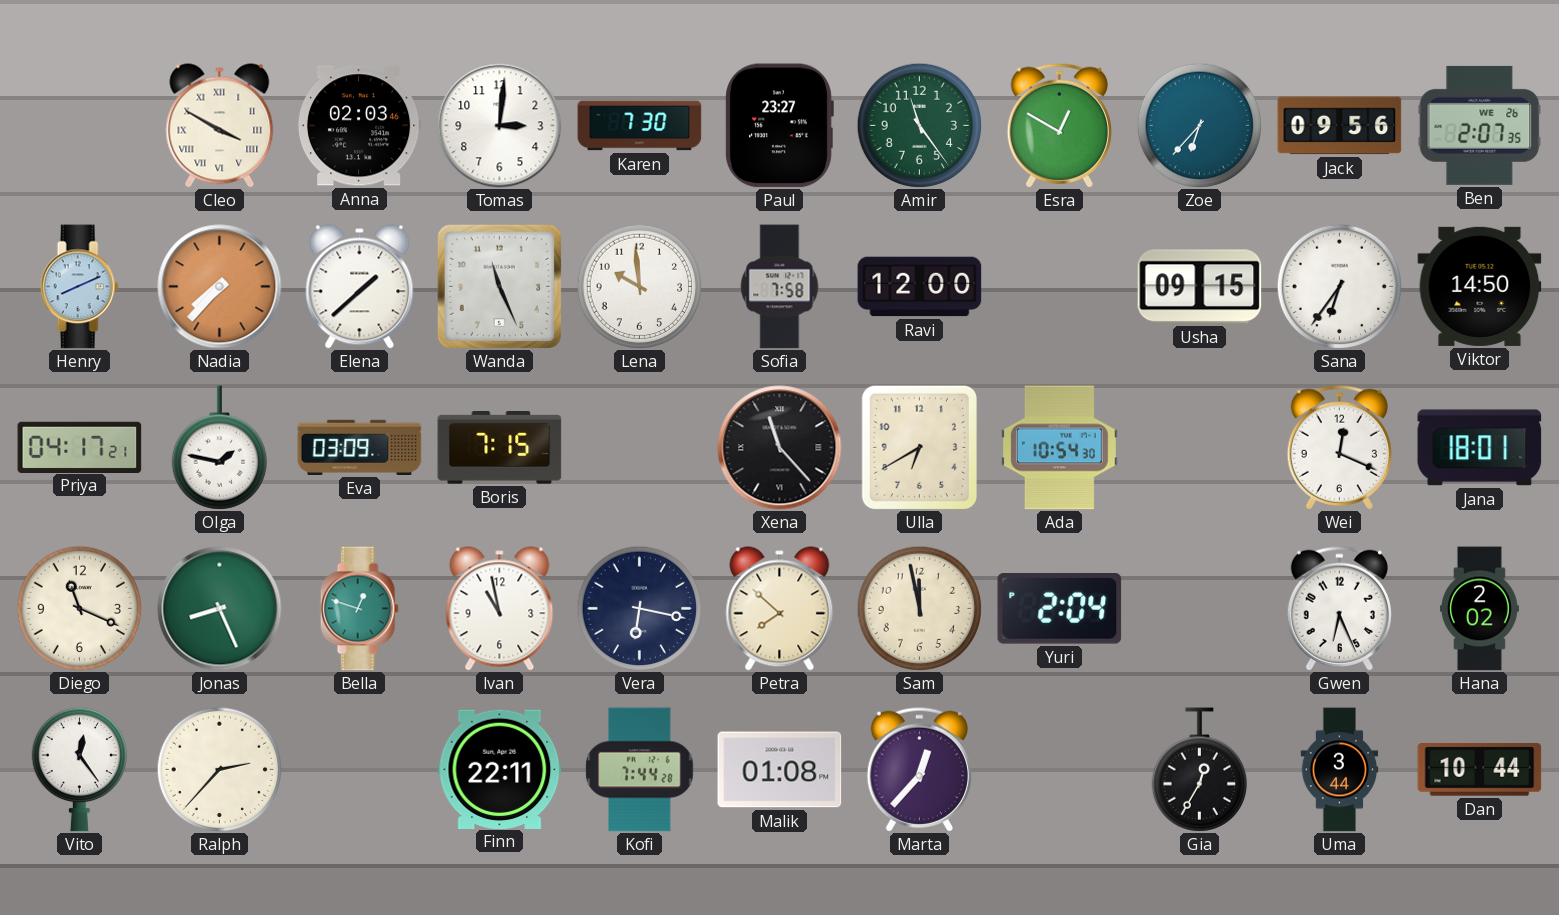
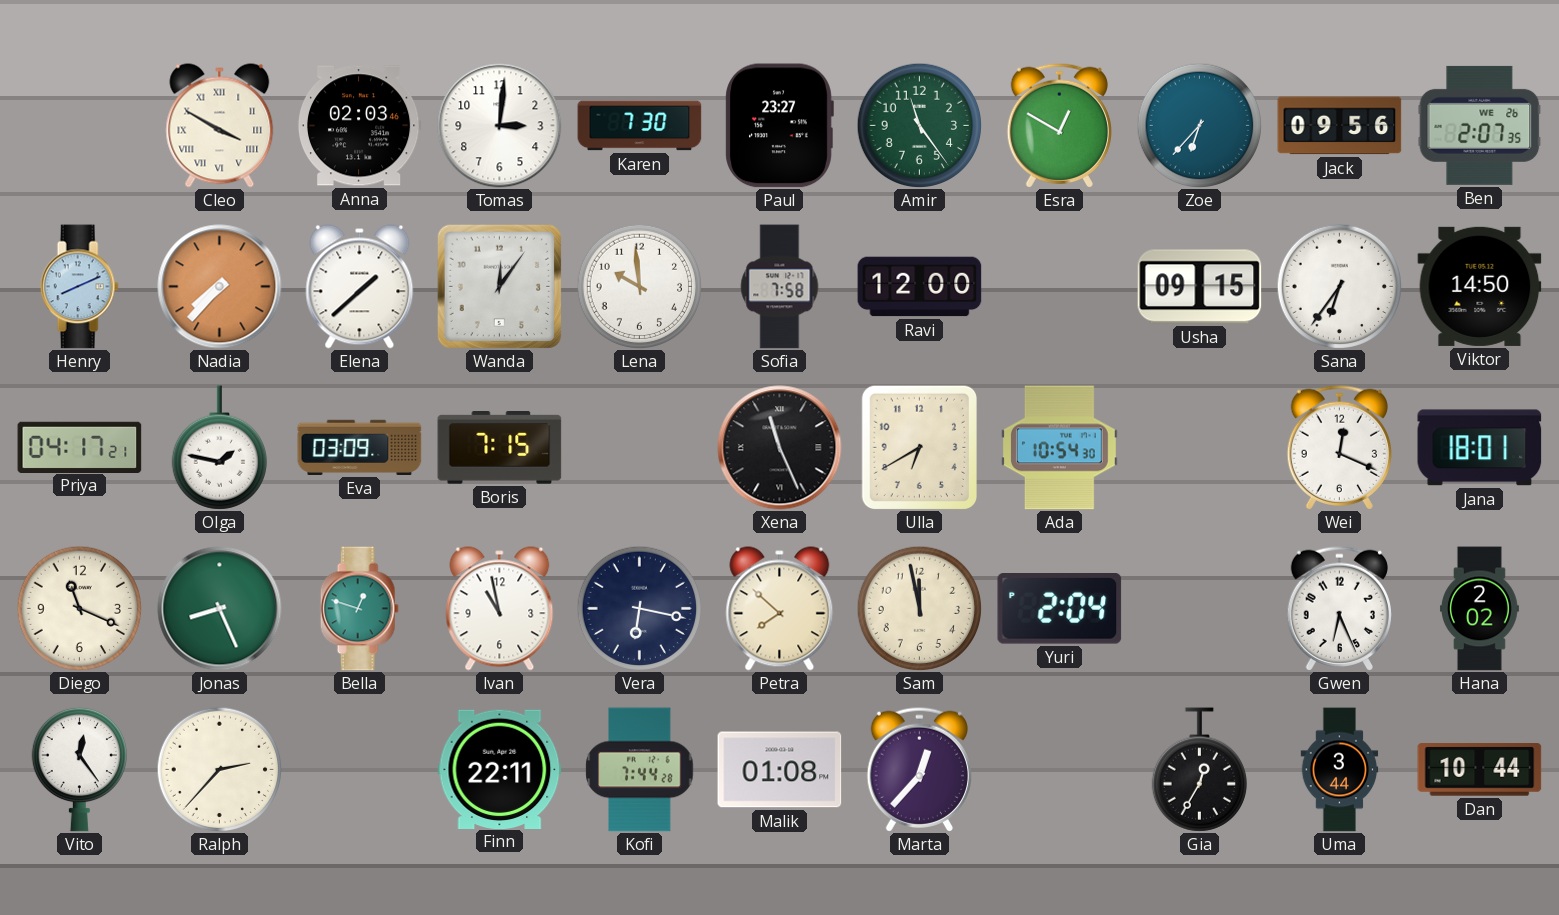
Wanda: 11:26 -> 12:06
Xena: 11:23 -> 11:26
